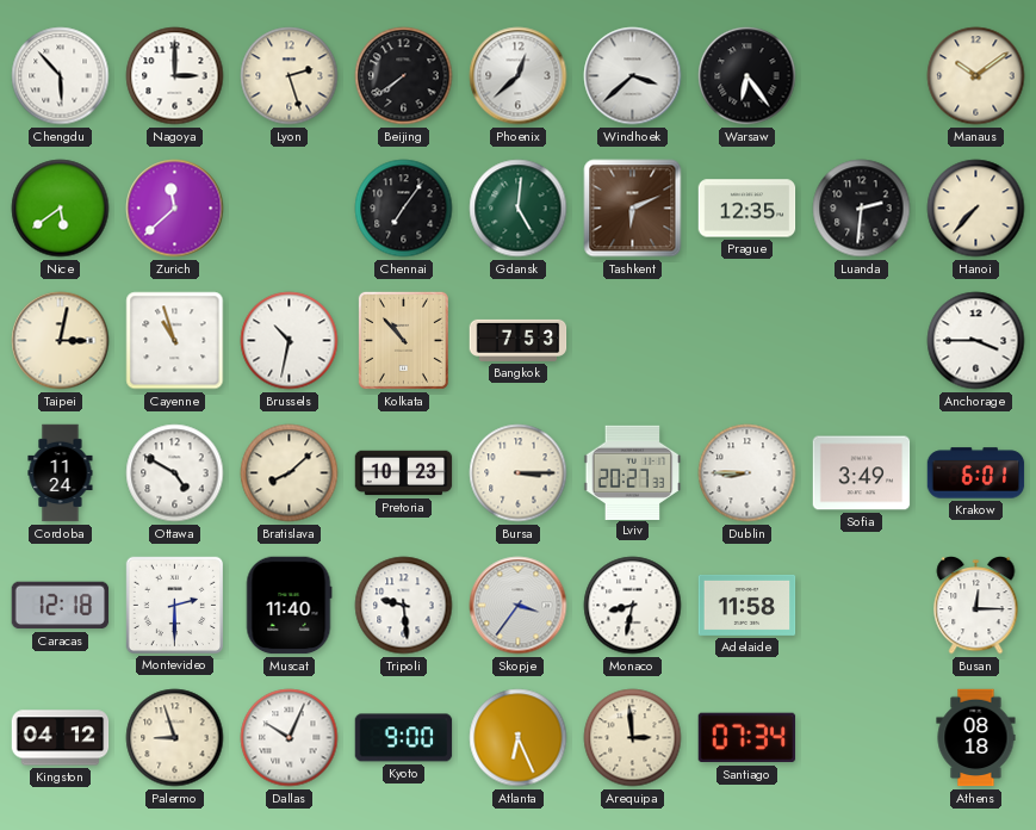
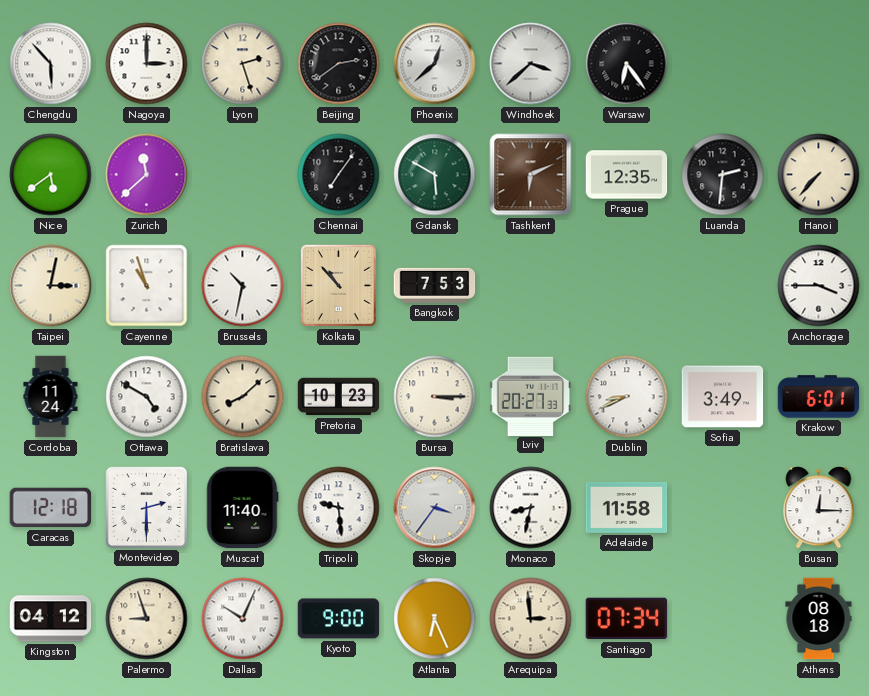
Beijing: 7:39 -> 2:39
Manaus: 10:09 -> none
Gdansk: 5:01 -> 5:50
Dublin: 8:45 -> 8:41
